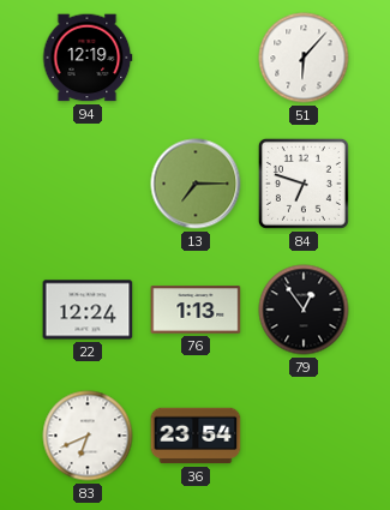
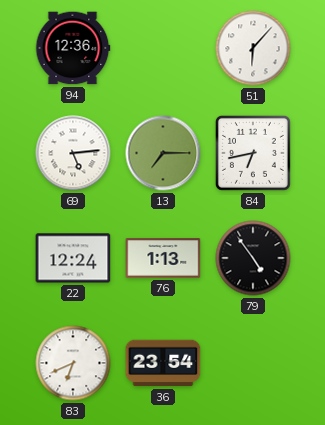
94: 12:19 -> 12:36
69: none -> 5:14
84: 6:48 -> 6:43
79: 12:54 -> 4:54
